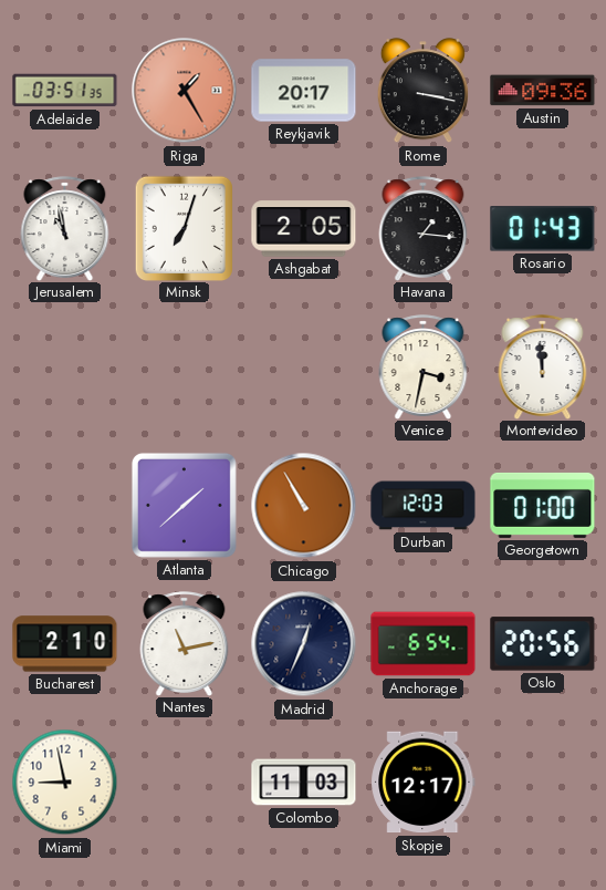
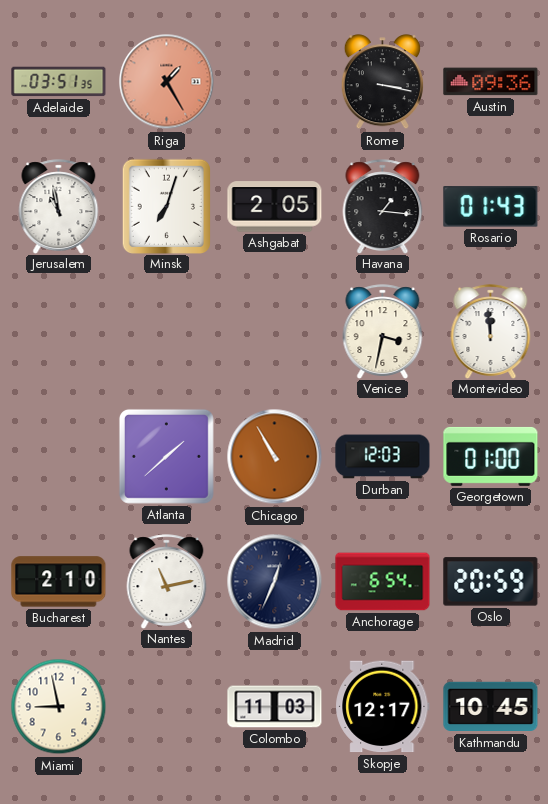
Reykjavik: 20:17 -> none
Oslo: 20:56 -> 20:59
Kathmandu: none -> 10:45
